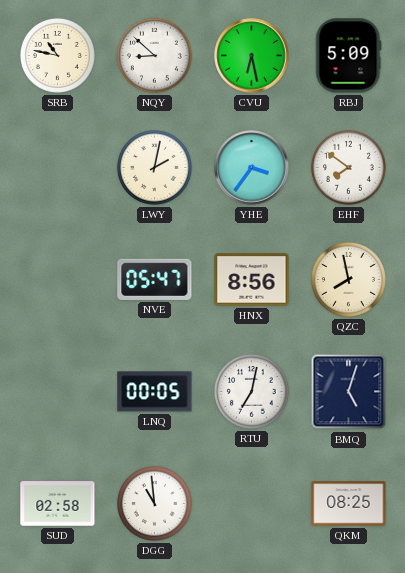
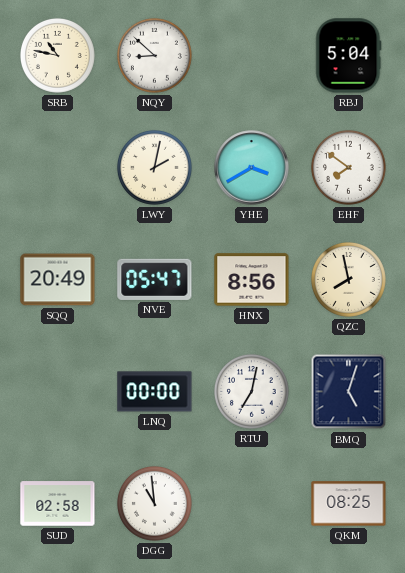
CVU: 6:28 -> none
RBJ: 5:09 -> 5:04
YHE: 3:36 -> 3:40
SQQ: none -> 20:49
LNQ: 00:05 -> 00:00
